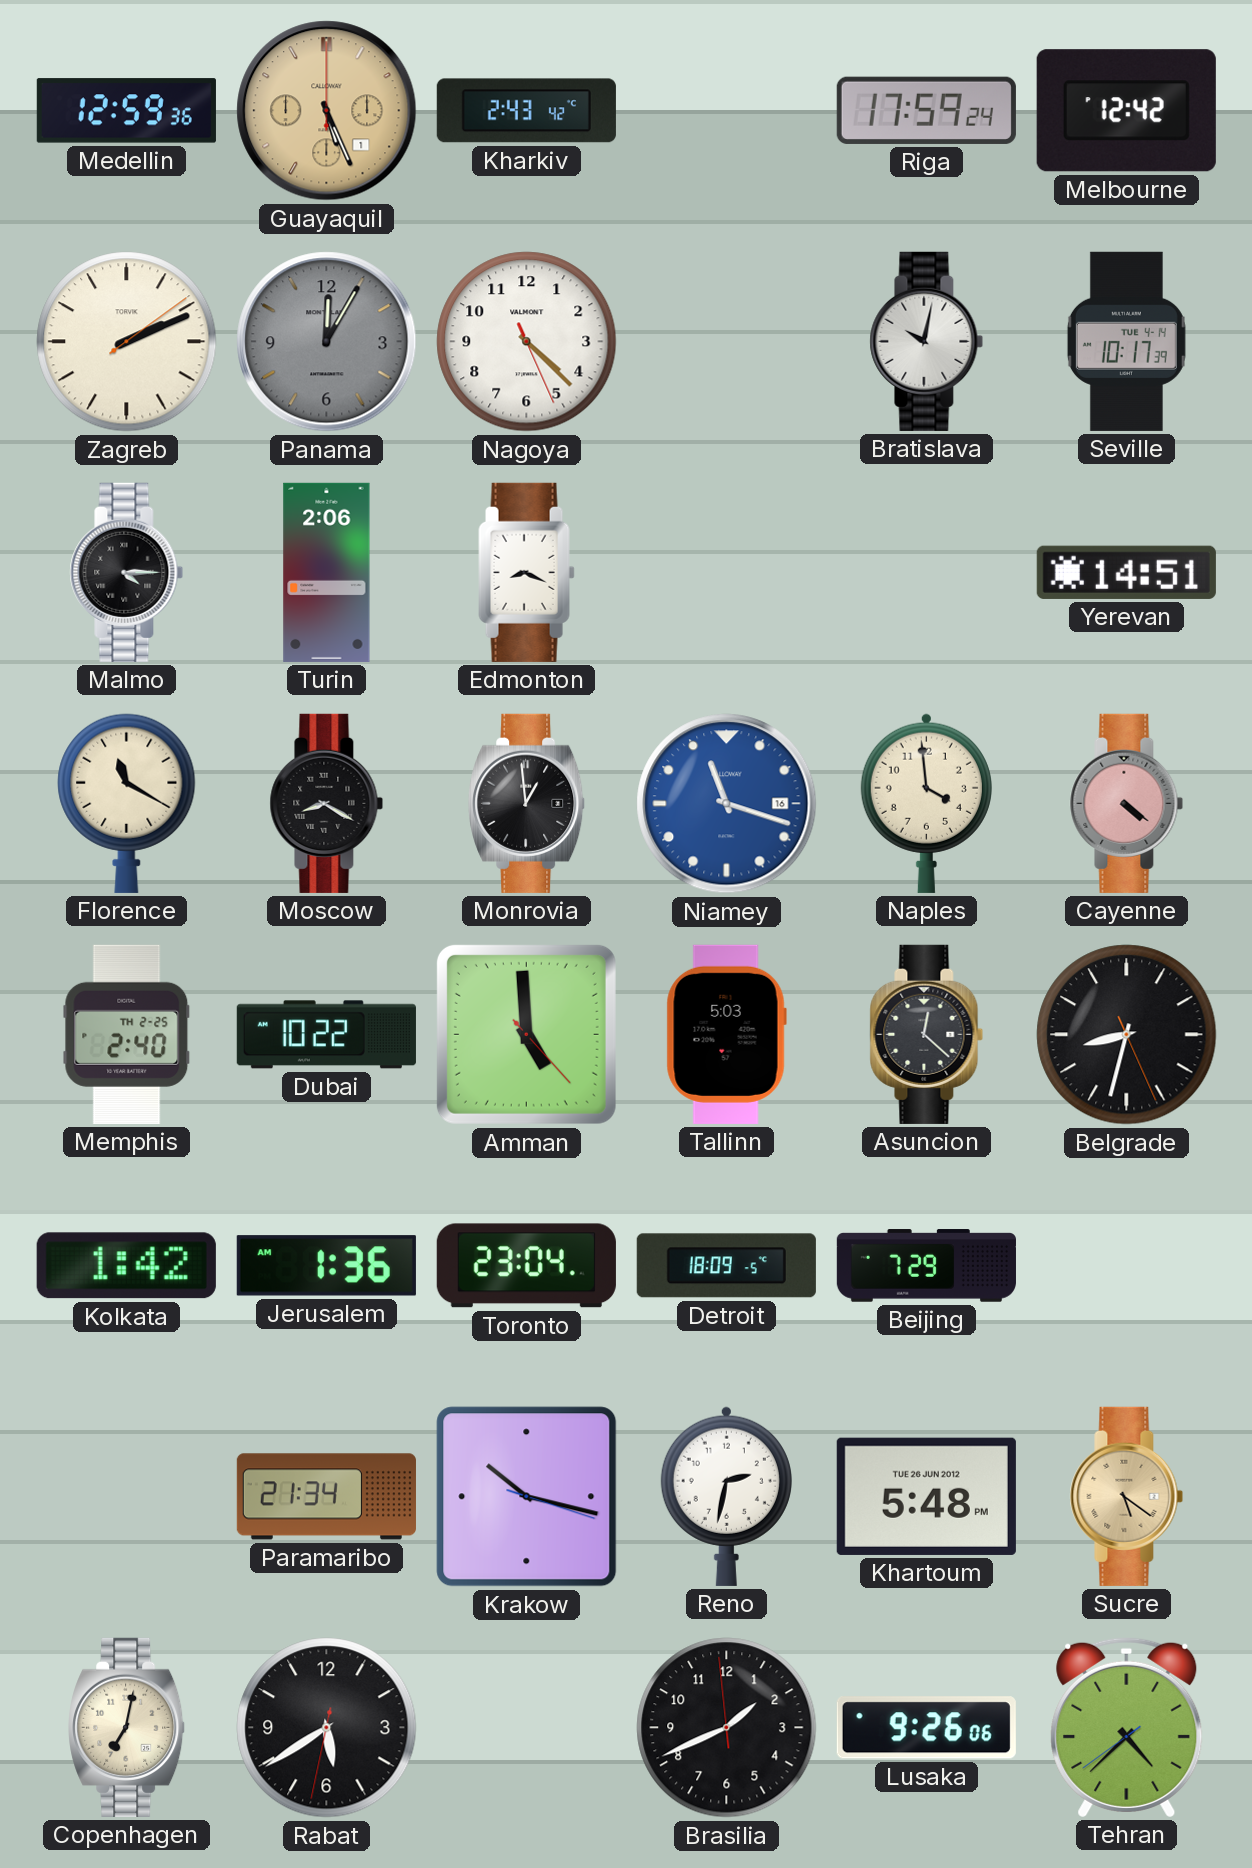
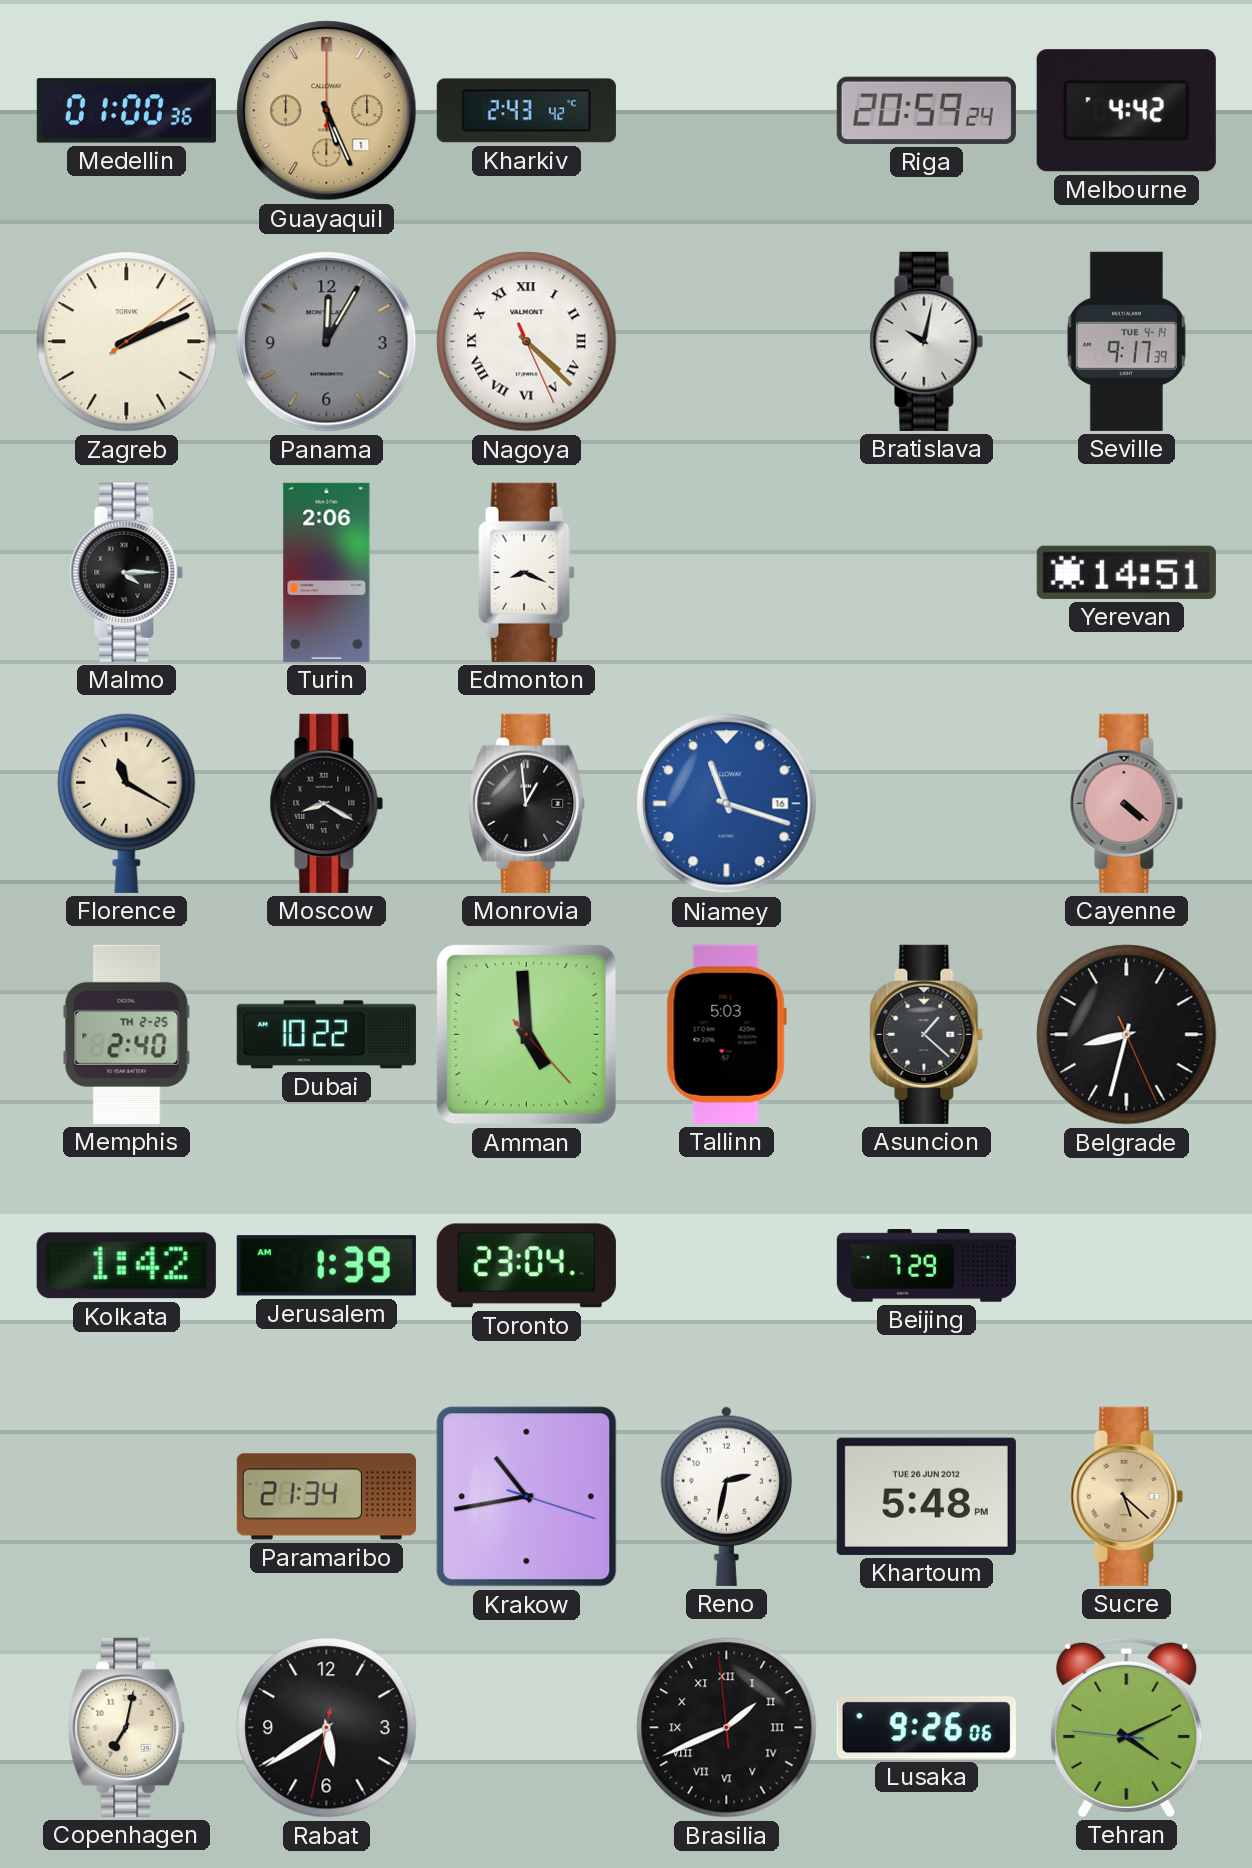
Medellin: 12:59 -> 01:00
Riga: 17:59 -> 20:59
Melbourne: 12:42 -> 4:42
Nagoya numerals: Arabic -> Roman
Seville: 10:17 -> 9:17
Naples: 3:59 -> none
Asuncion: 12:22 -> 1:22
Jerusalem: 1:36 -> 1:39
Detroit: 18:09 -> none
Krakow: 10:17 -> 10:43
Sucre: 5:21 -> 5:22
Brasilia numerals: Arabic -> Roman
Tehran: 4:37 -> 4:10
